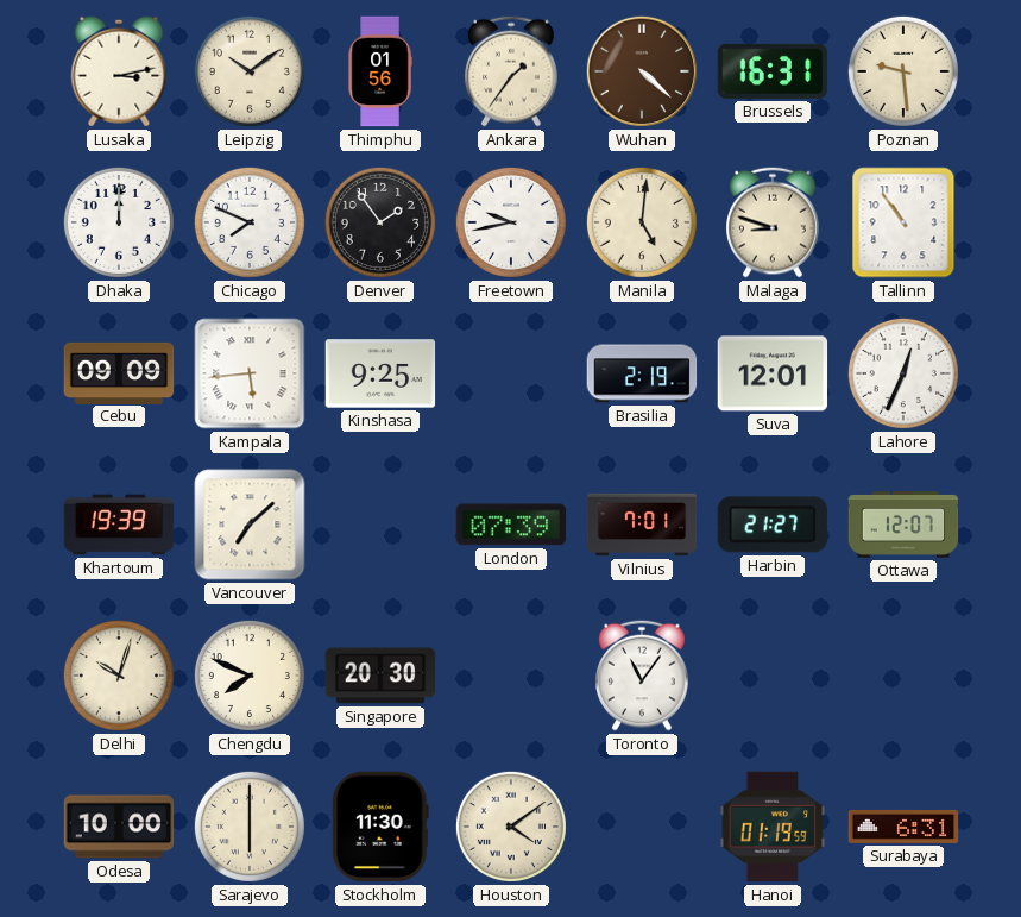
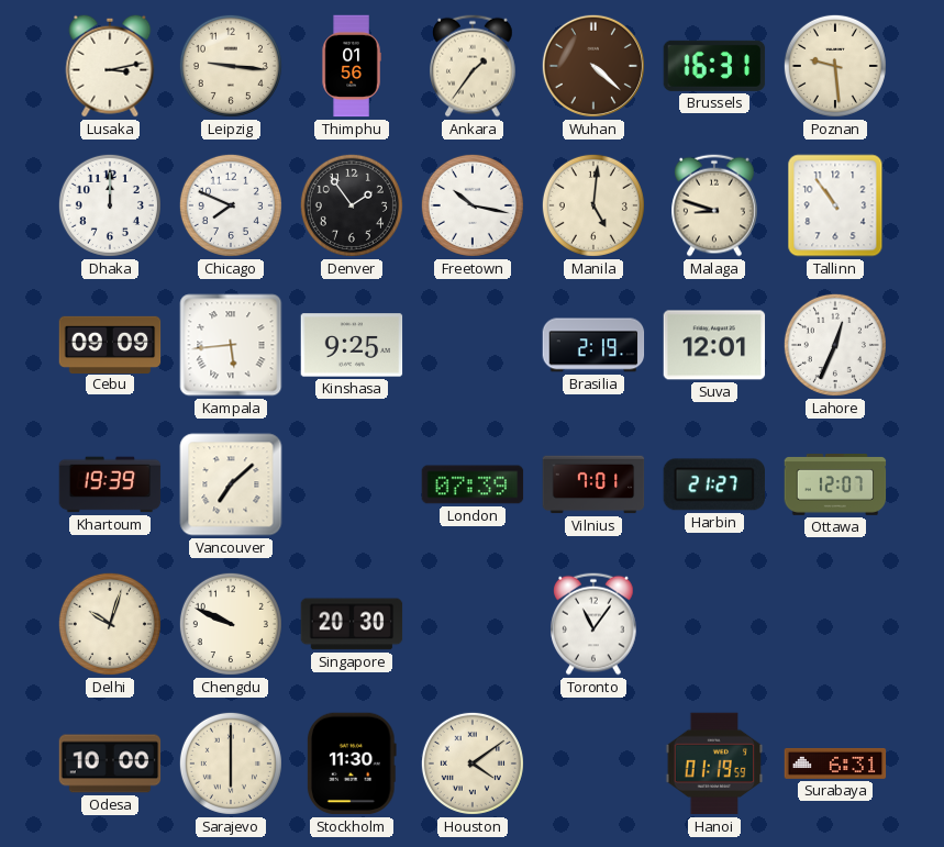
Leipzig: 10:09 -> 9:16
Freetown: 9:43 -> 10:17
Chengdu: 7:49 -> 9:49
